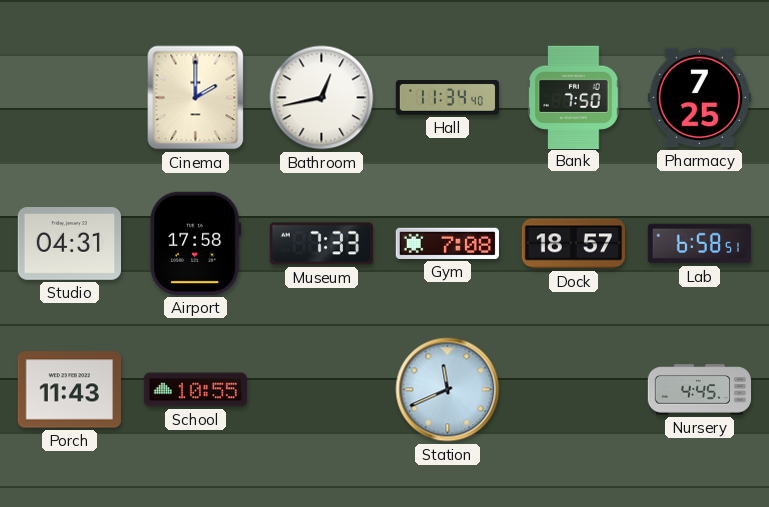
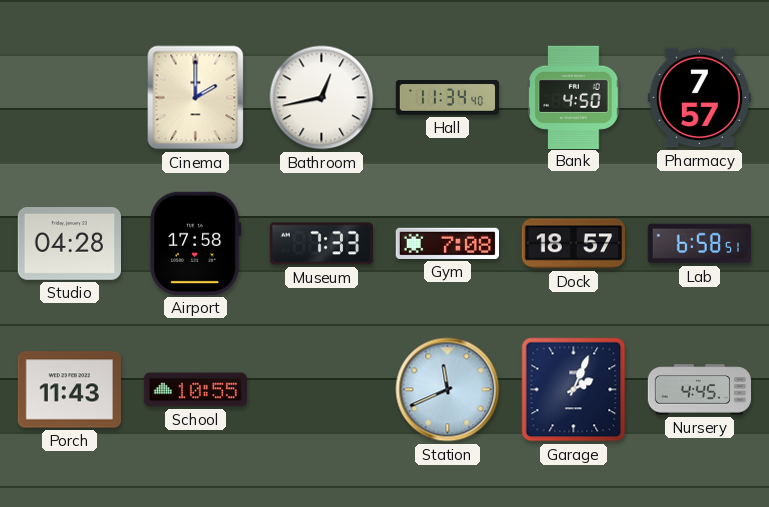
Bank: 7:50 -> 4:50
Pharmacy: 7:25 -> 7:57
Studio: 04:31 -> 04:28
Garage: none -> 2:04
